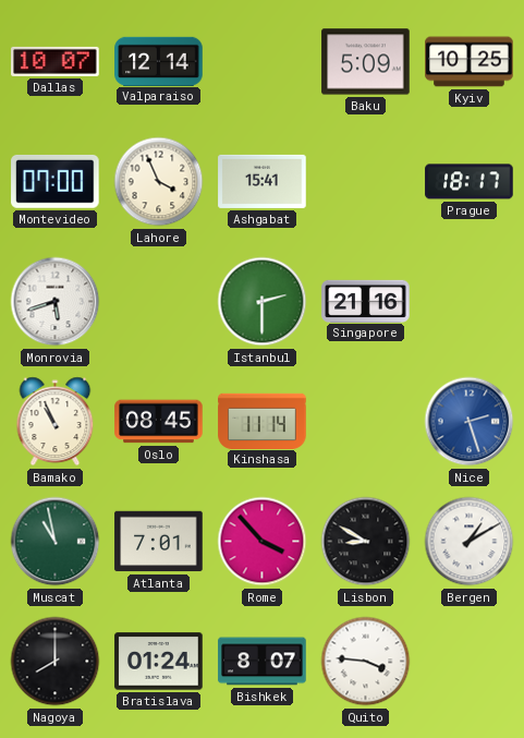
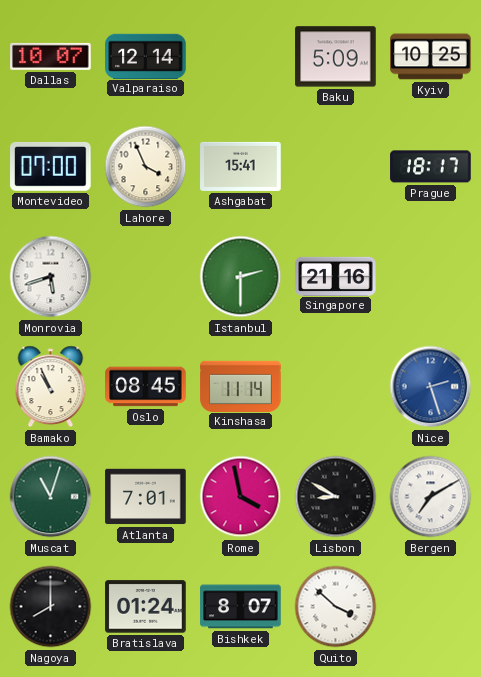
Muscat: 10:58 -> 11:03
Rome: 3:53 -> 3:58
Bergen: 1:10 -> 7:10
Quito: 3:46 -> 3:52
